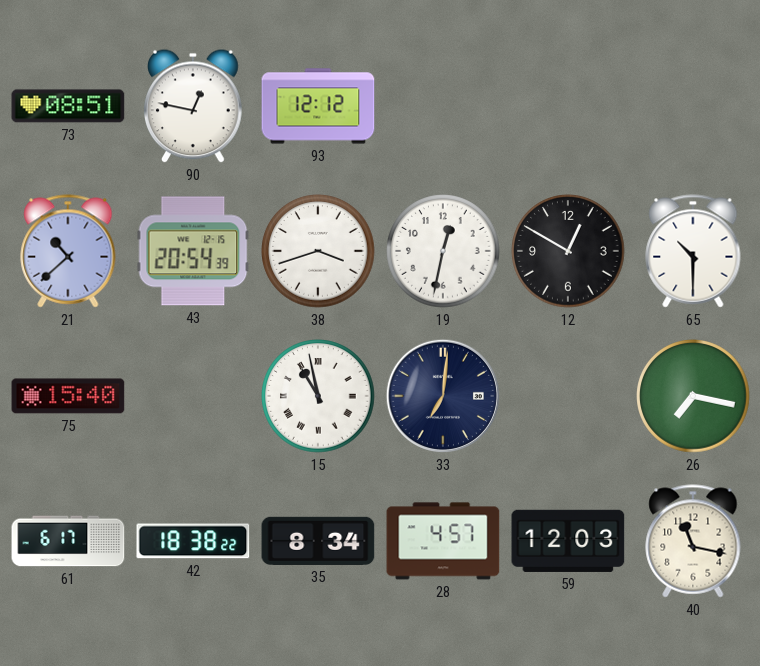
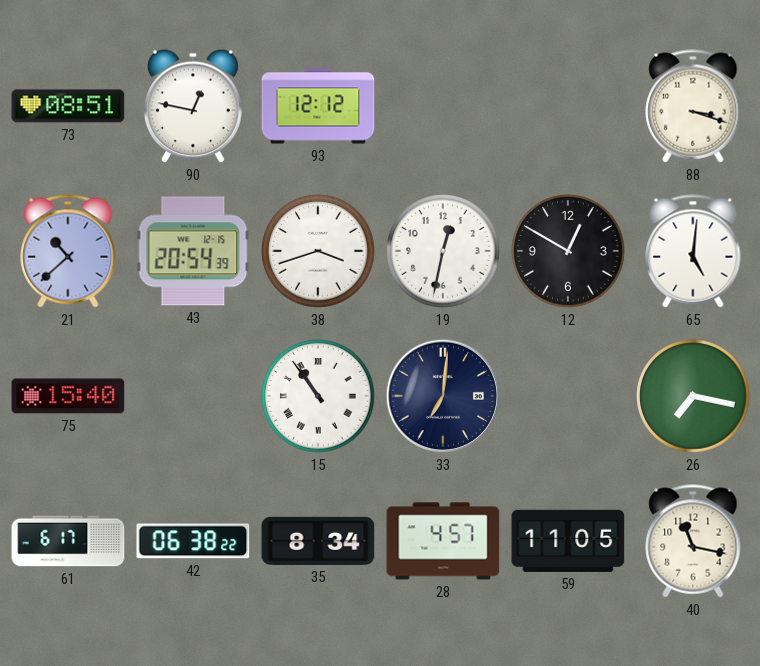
88: none -> 3:18
65: 10:30 -> 5:01
15: 10:58 -> 10:54
42: 18:38 -> 06:38
59: 12:03 -> 11:05
